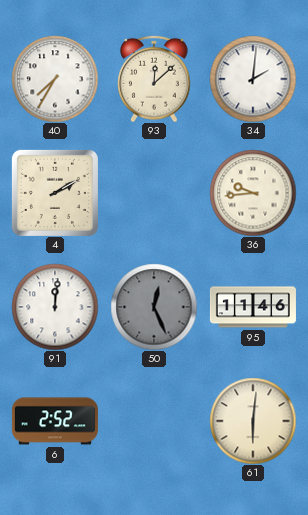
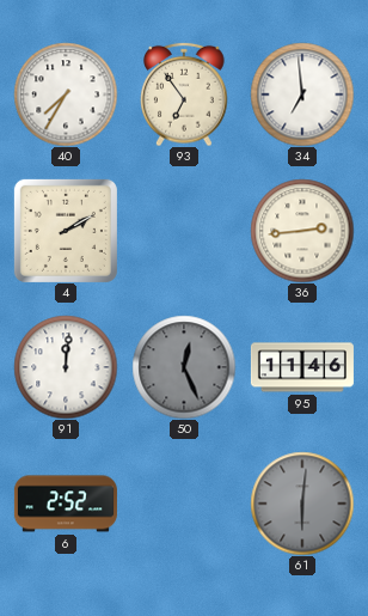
93: 12:08 -> 6:54
34: 2:01 -> 6:59
36: 9:44 -> 2:44
61 dial: cream -> grey
